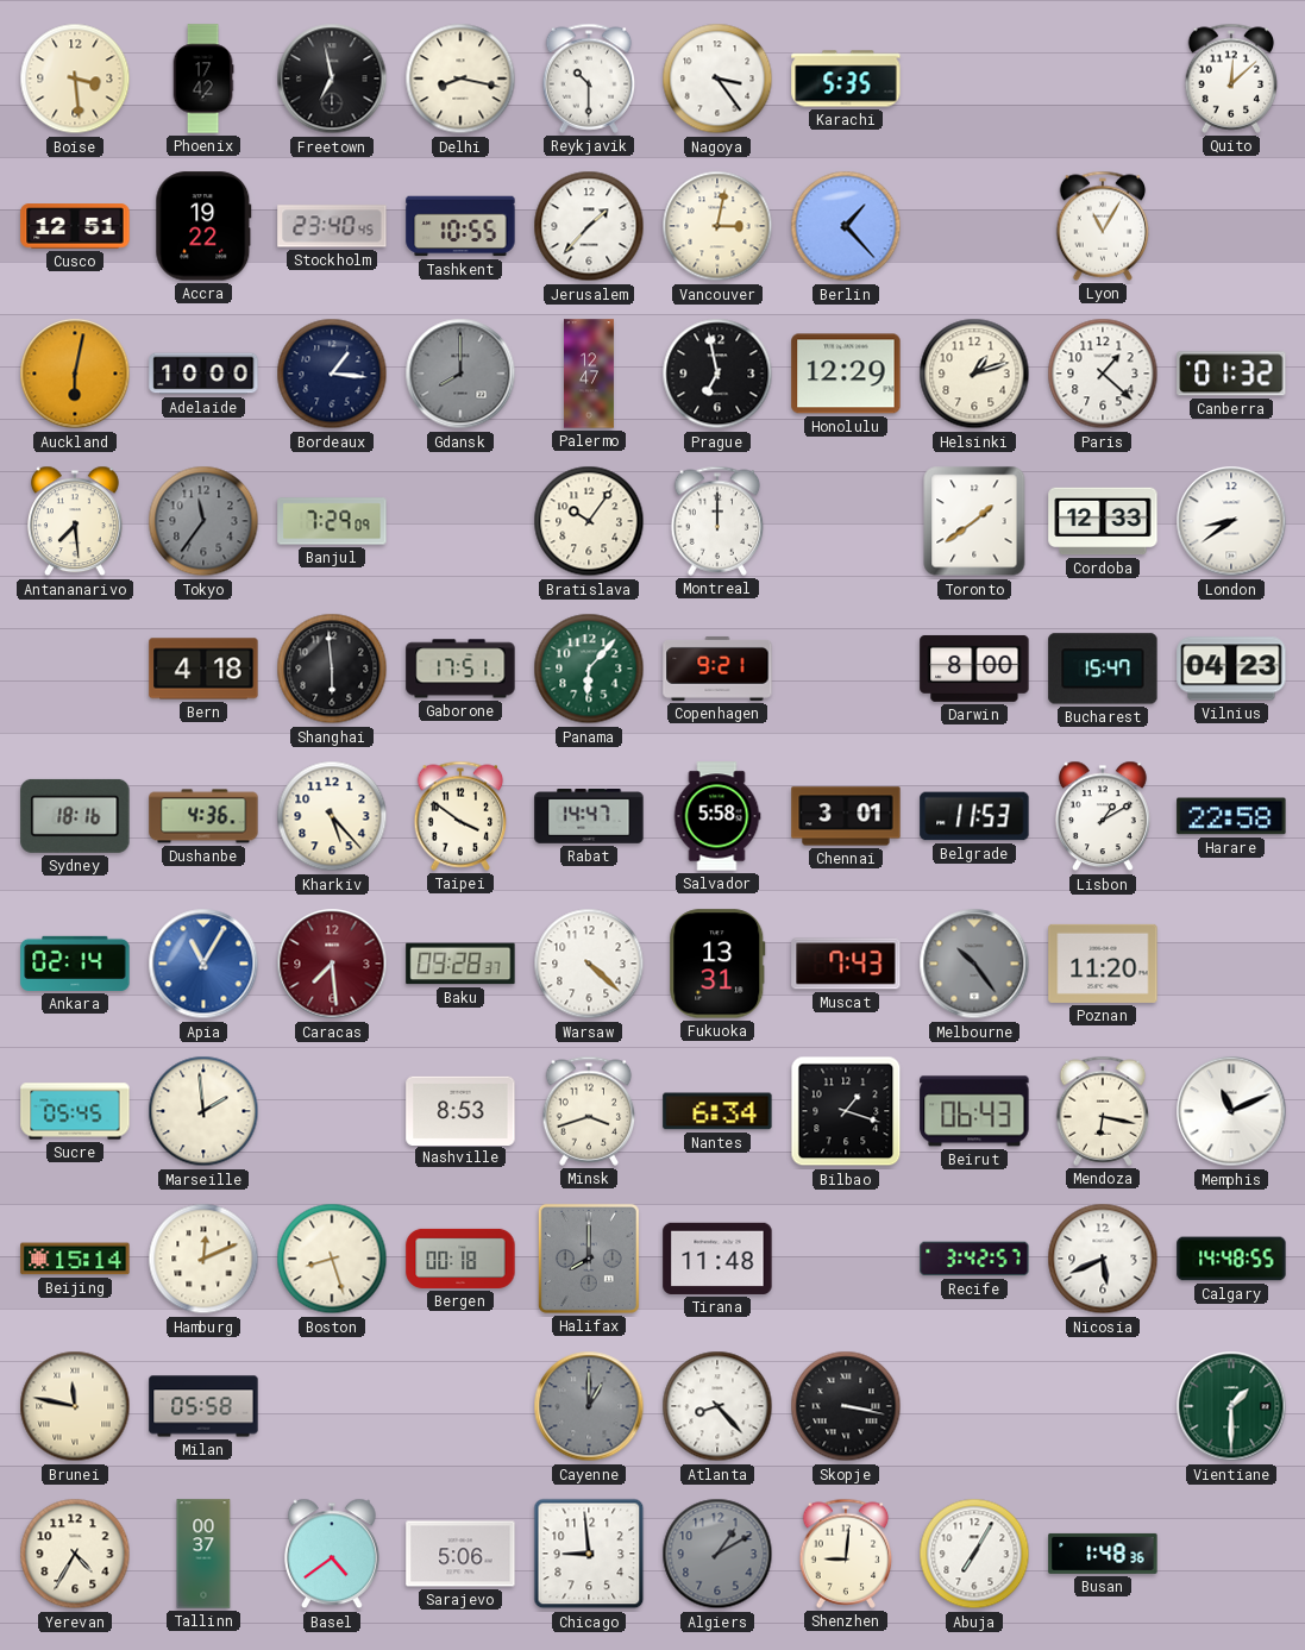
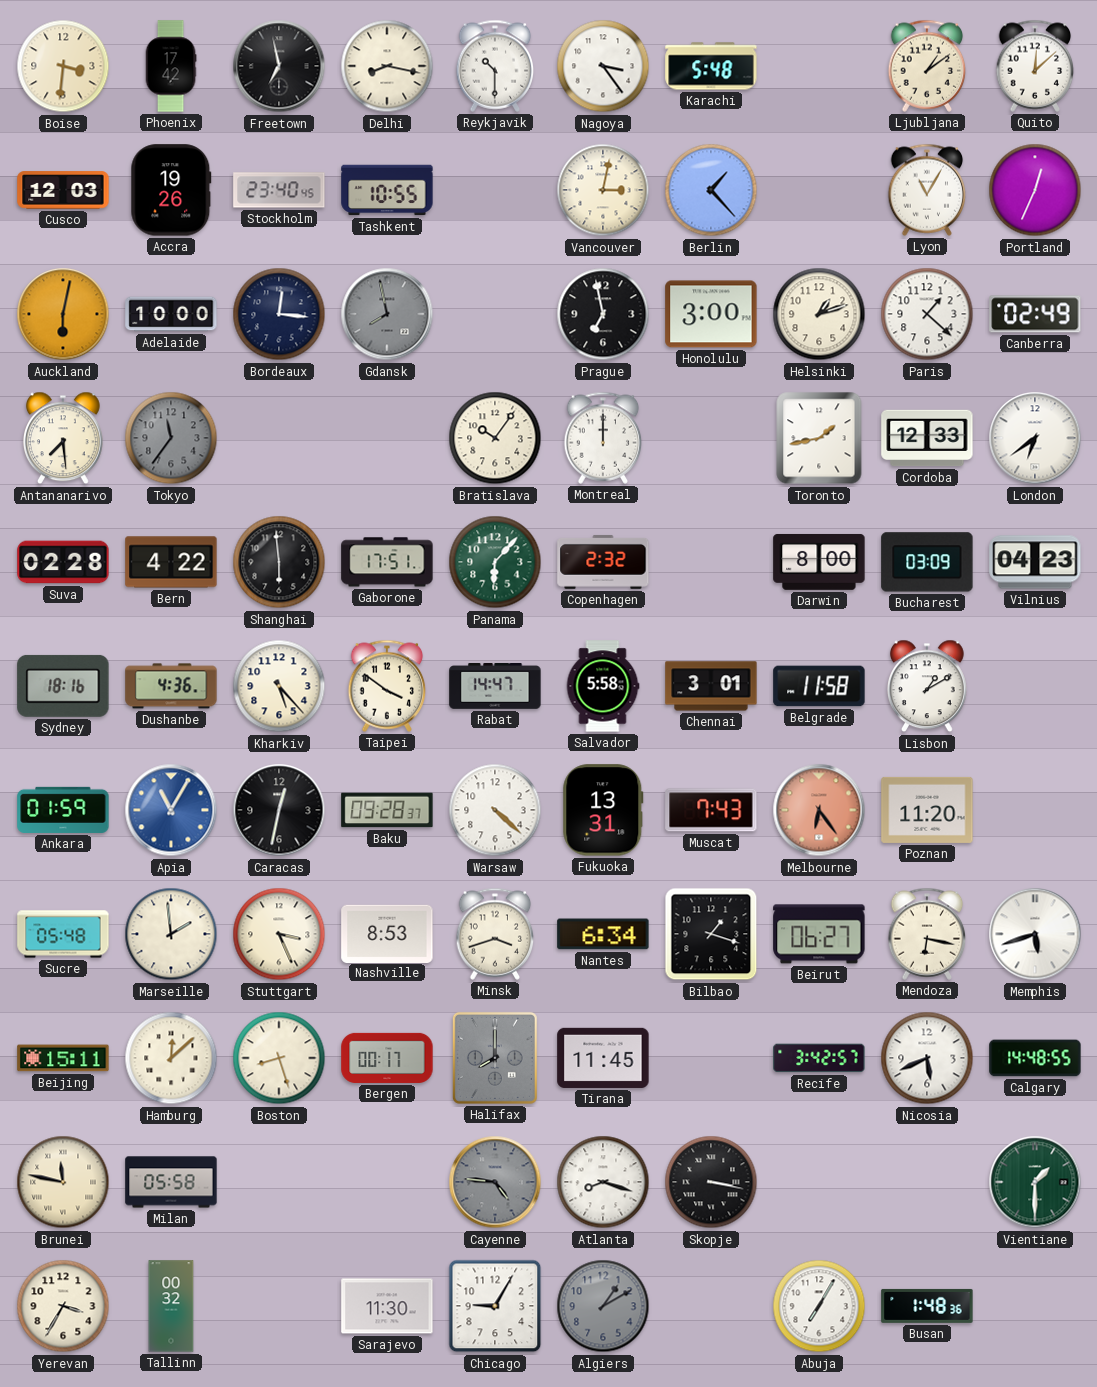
Boise: 3:29 -> 3:31
Karachi: 5:35 -> 5:48
Ljubljana: none -> 1:09
Cusco: 12:51 -> 12:03
Accra: 19:22 -> 19:26
Jerusalem: 1:37 -> none
Portland: none -> 12:34
Bordeaux: 1:16 -> 12:16
Gdansk: 8:00 -> 7:58
Palermo: 12:47 -> none
Honolulu: 12:29 -> 3:00
Canberra: 01:32 -> 02:49
Banjul: 7:29 -> none
Toronto: 1:39 -> 1:43
London: 8:39 -> 6:39
Suva: none -> 02:28
Bern: 4:18 -> 4:22
Copenhagen: 9:21 -> 2:32
Bucharest: 15:47 -> 03:09
Belgrade: 11:53 -> 11:58
Harare: 22:58 -> none
Ankara: 02:14 -> 01:59
Caracas: 7:29 -> 12:32
Caracas dial: burgundy -> black
Melbourne: 10:24 -> 6:24
Melbourne dial: grey -> salmon
Sucre: 05:45 -> 05:48
Stuttgart: none -> 3:26
Beirut: 06:43 -> 06:27
Memphis: 11:11 -> 5:42
Beijing: 15:14 -> 15:11
Hamburg: 12:11 -> 12:08
Bergen: 00:18 -> 00:17
Tirana: 11:48 -> 11:45
Cayenne: 1:00 -> 4:46
Atlanta: 8:23 -> 8:18
Yerevan: 4:35 -> 3:35
Tallinn: 00:37 -> 00:32
Basel: 4:39 -> none
Sarajevo: 5:06 -> 11:30
Chicago: 8:59 -> 9:05
Shenzhen: 9:01 -> none
